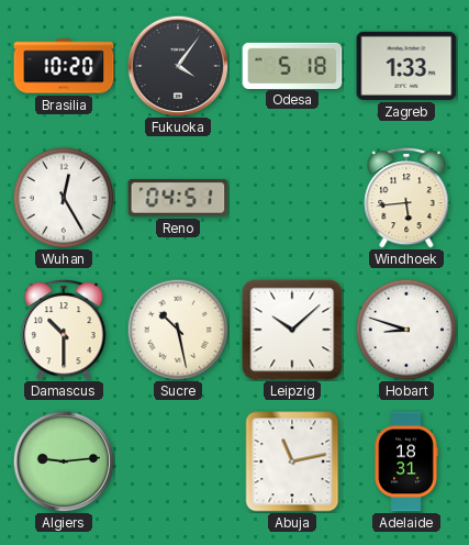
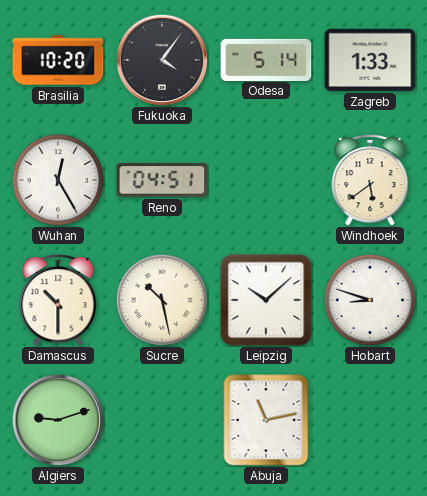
Odesa: 5:18 -> 5:14
Windhoek: 5:44 -> 5:39
Algiers: 9:14 -> 9:12
Adelaide: 18:31 -> none
